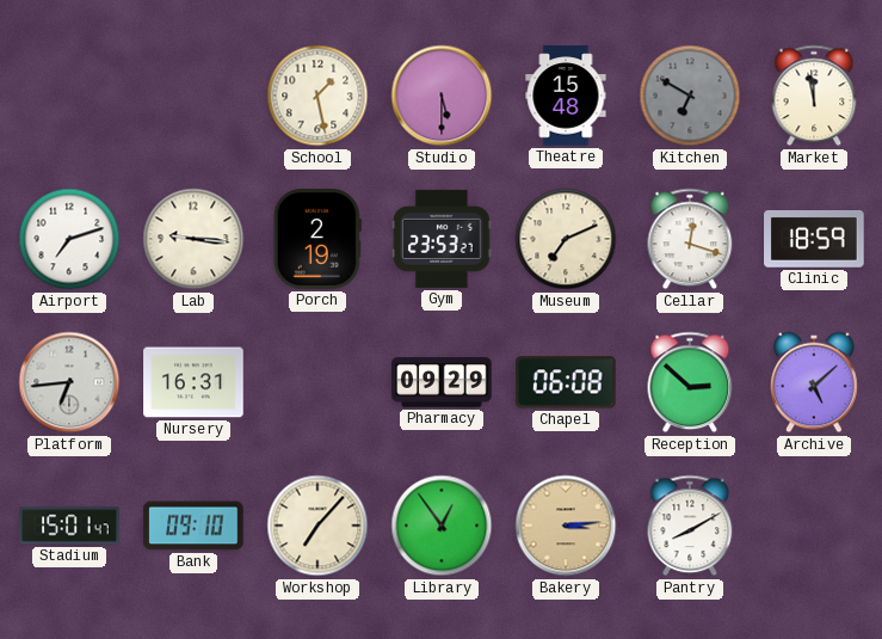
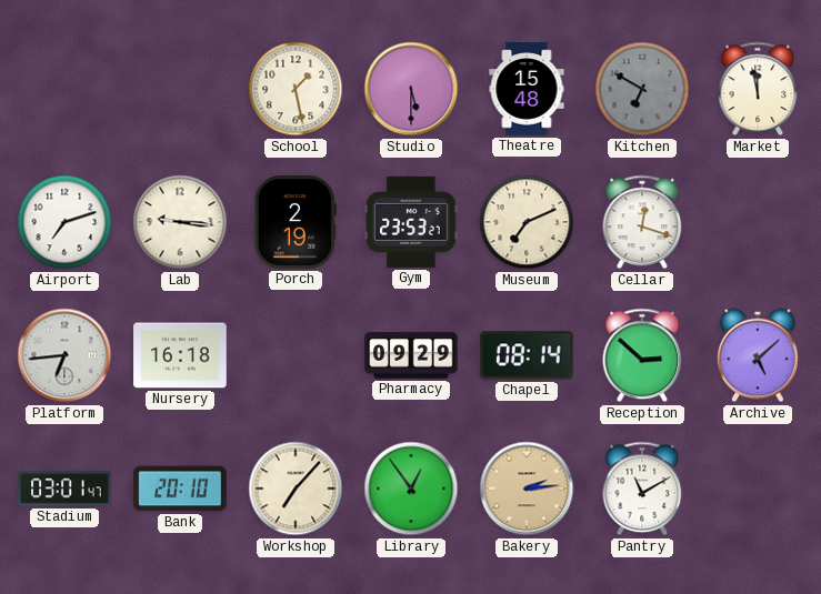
Clinic: 18:59 -> none
Nursery: 16:31 -> 16:18
Chapel: 06:08 -> 08:14
Stadium: 15:01 -> 03:01
Bank: 09:10 -> 20:10
Bakery: 3:14 -> 2:14
Pantry: 8:10 -> 11:10
